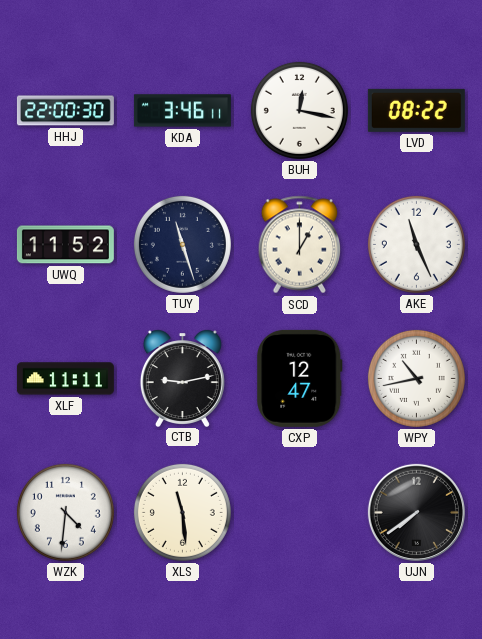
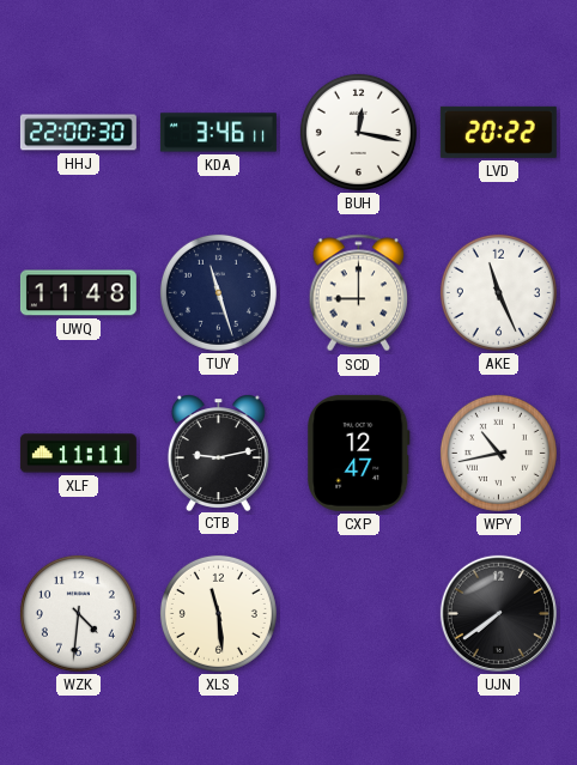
LVD: 08:22 -> 20:22
UWQ: 11:52 -> 11:48
SCD: 1:00 -> 9:00
